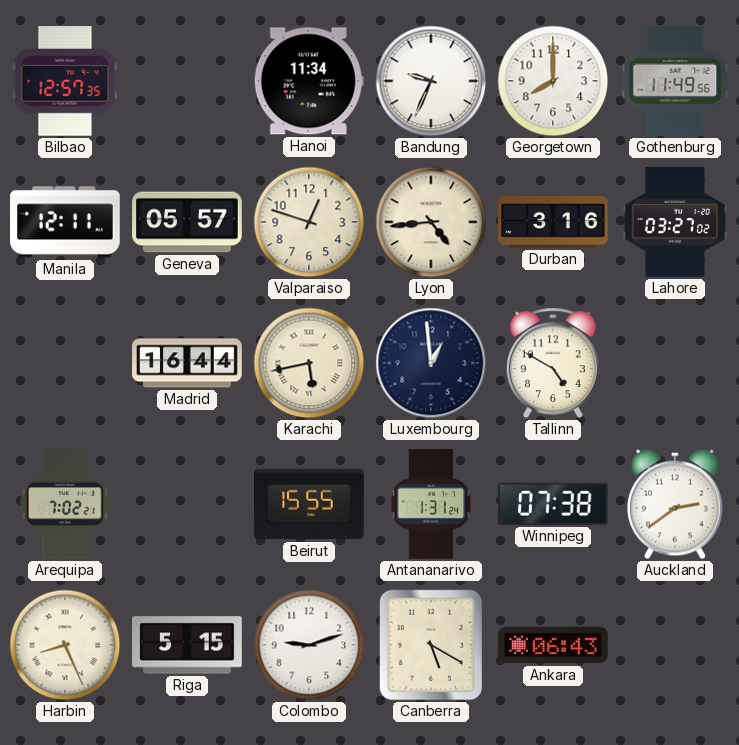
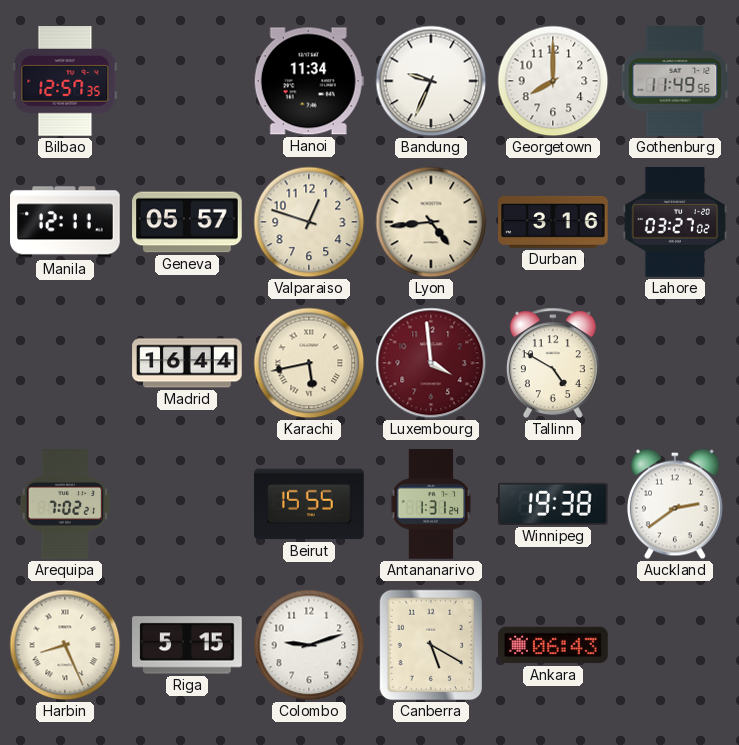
Luxembourg: 12:59 -> 3:59
Luxembourg dial: navy -> burgundy
Winnipeg: 07:38 -> 19:38
